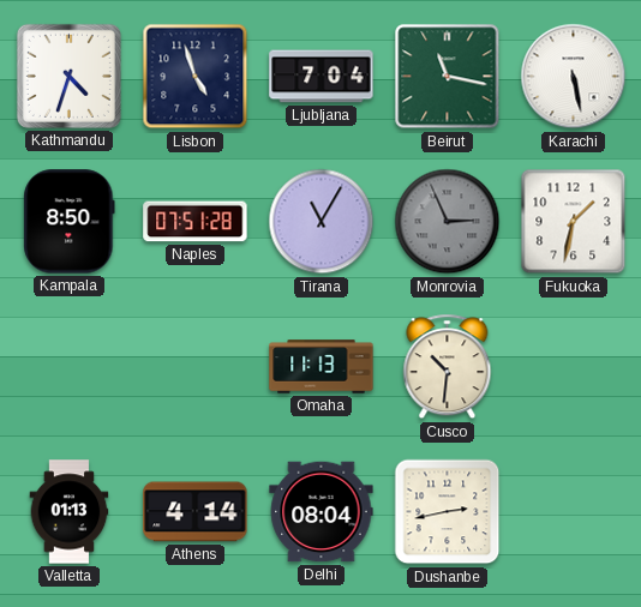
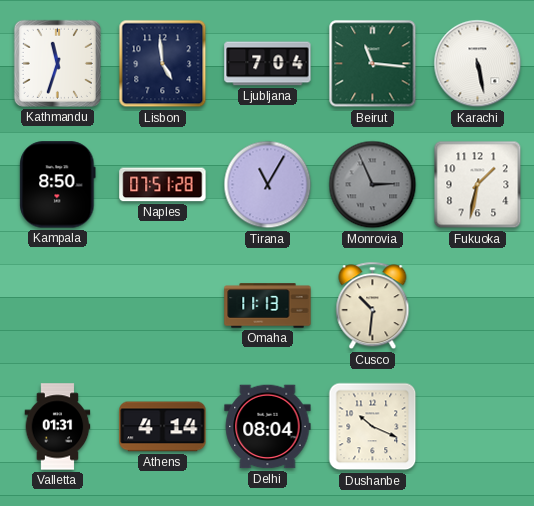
Kathmandu: 4:33 -> 11:33
Lisbon: 4:57 -> 4:59
Beirut: 11:17 -> 11:16
Valletta: 01:13 -> 01:31
Dushanbe: 2:43 -> 10:19
